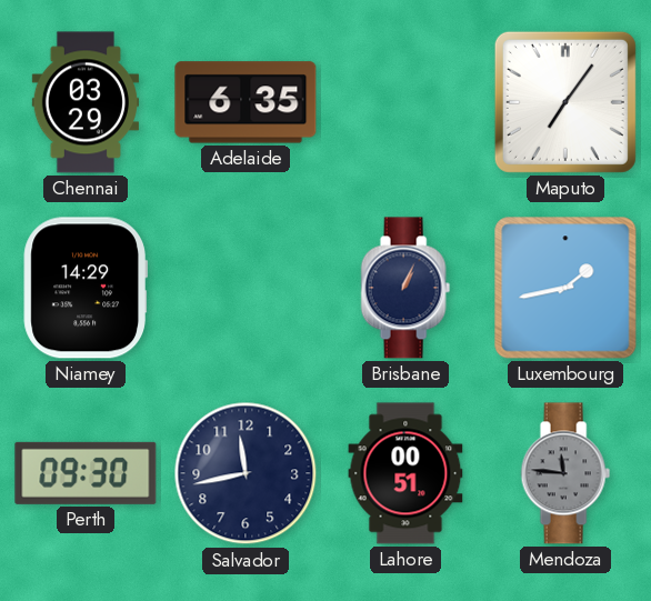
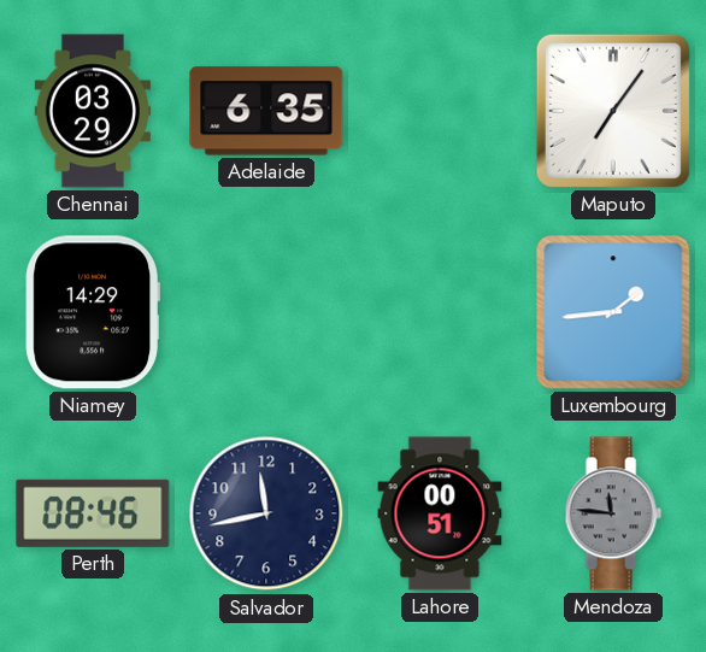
Brisbane: 1:04 -> none
Luxembourg: 1:43 -> 1:44
Perth: 09:30 -> 08:46
